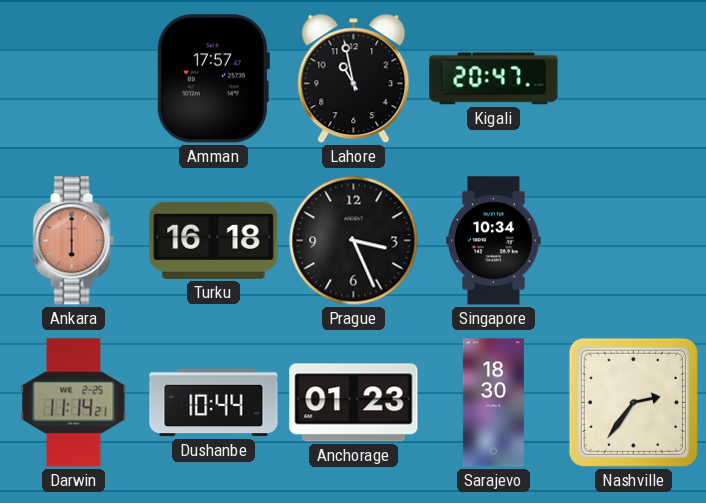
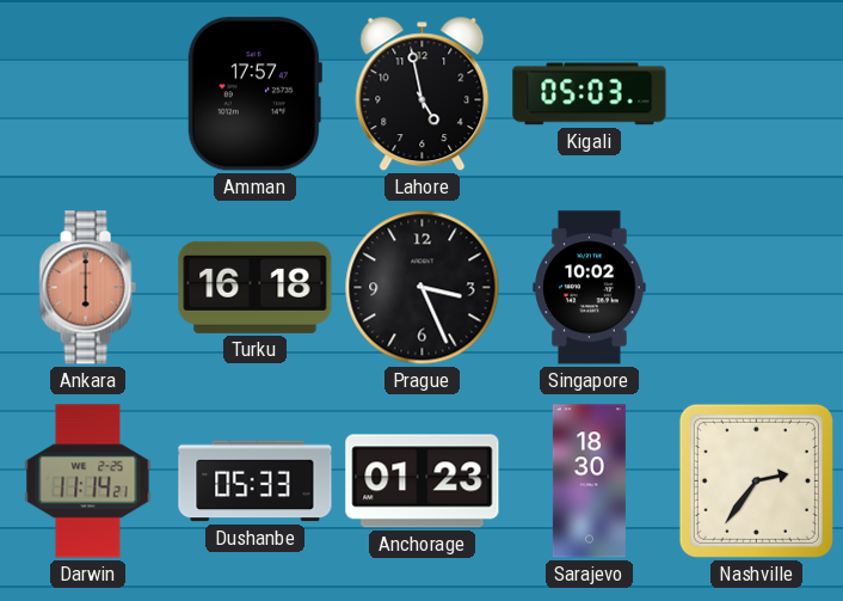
Lahore: 10:58 -> 4:58
Kigali: 20:47 -> 05:03
Singapore: 10:34 -> 10:02
Dushanbe: 10:44 -> 05:33
